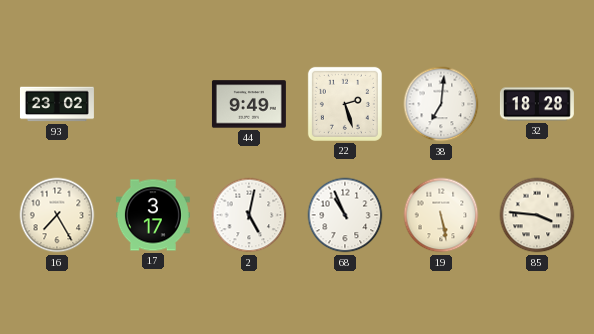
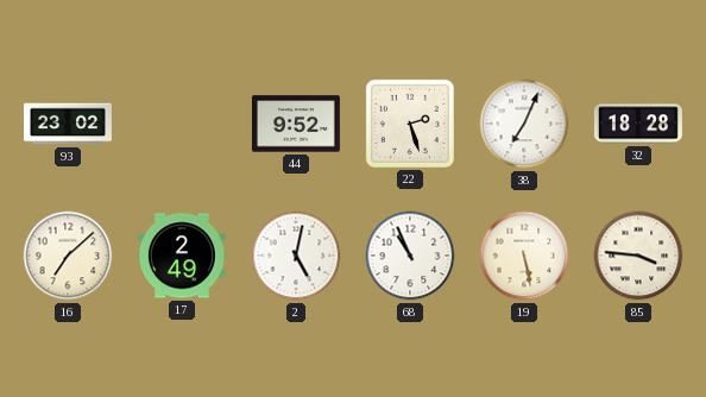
44: 9:49 -> 9:52
38: 7:01 -> 7:04
16: 7:25 -> 7:08
17: 3:17 -> 2:49
